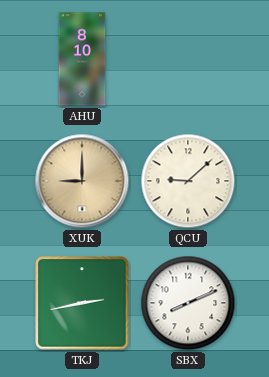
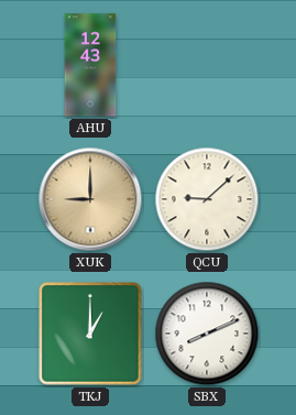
AHU: 8:10 -> 12:43
TKJ: 2:43 -> 1:00
